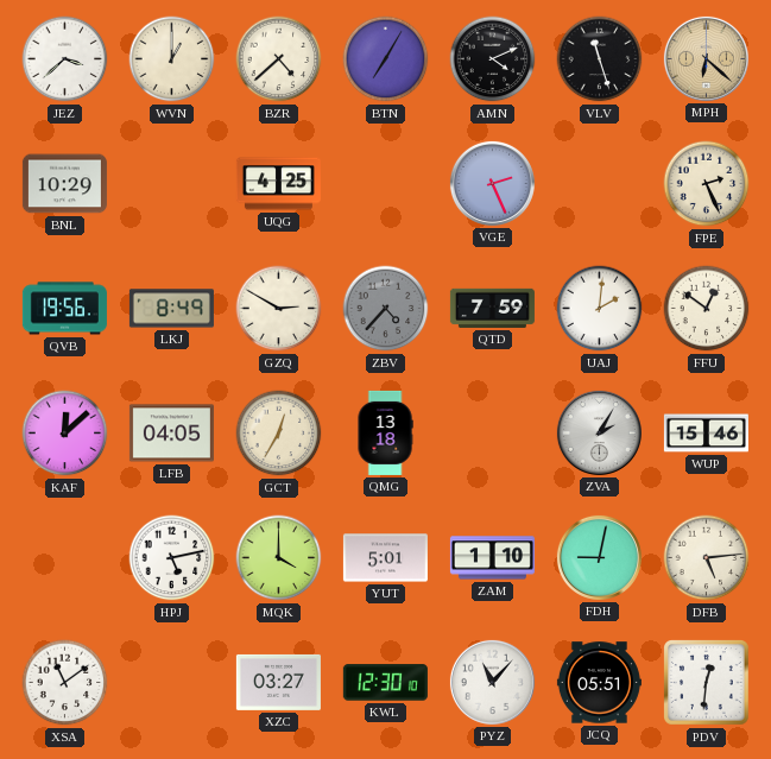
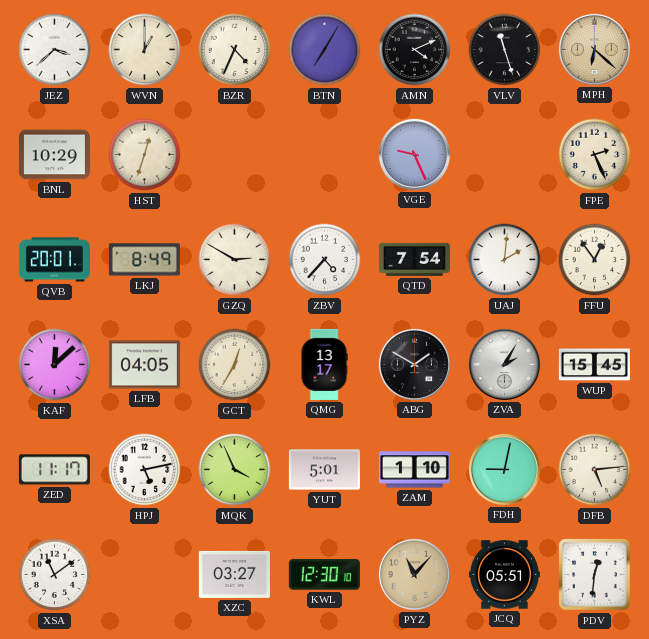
BZR: 4:38 -> 4:34
HST: none -> 12:33
UQG: 4:25 -> none
VGE: 2:26 -> 9:26
QVB: 19:56 -> 20:01
ZBV dial: grey -> white
QTD: 7:59 -> 7:54
FFU: 12:51 -> 12:54
QMG: 13:18 -> 13:17
ABG: none -> 1:50
WUP: 15:46 -> 15:45
ZED: none -> 11:17
MQK: 4:00 -> 3:56
PYZ dial: white -> champagne
